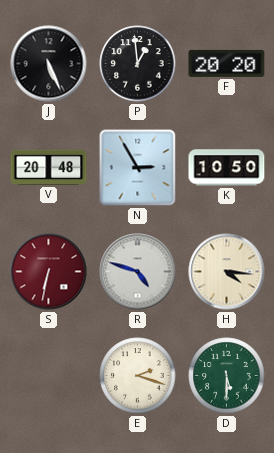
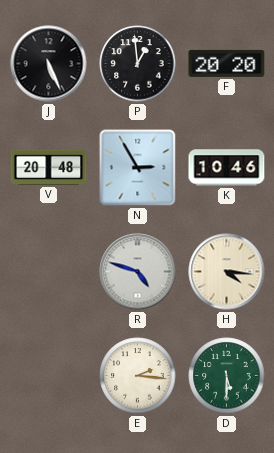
K: 10:50 -> 10:46
S: 6:32 -> none
E: 2:18 -> 2:16
